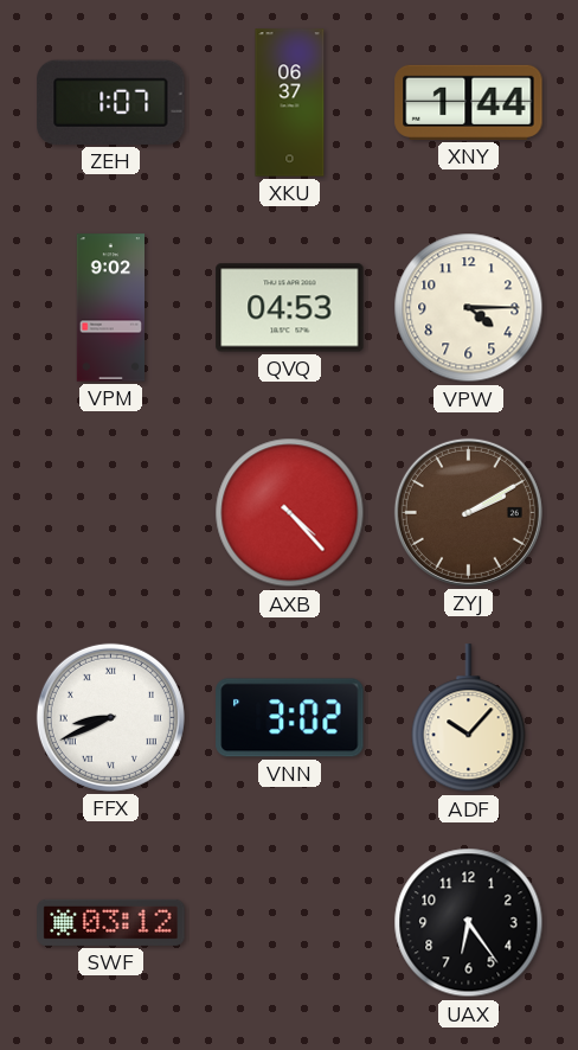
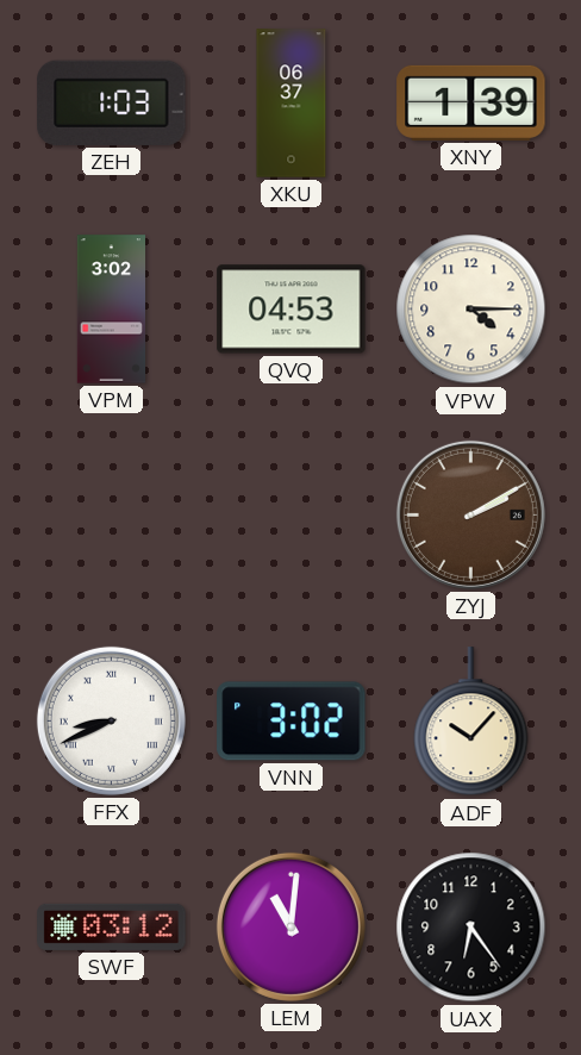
ZEH: 1:07 -> 1:03
XNY: 1:44 -> 1:39
VPM: 9:02 -> 3:02
AXB: 4:23 -> none
LEM: none -> 11:01
